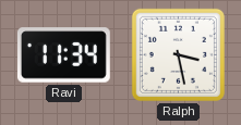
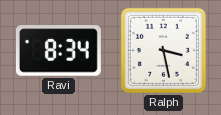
Ravi: 11:34 -> 8:34
